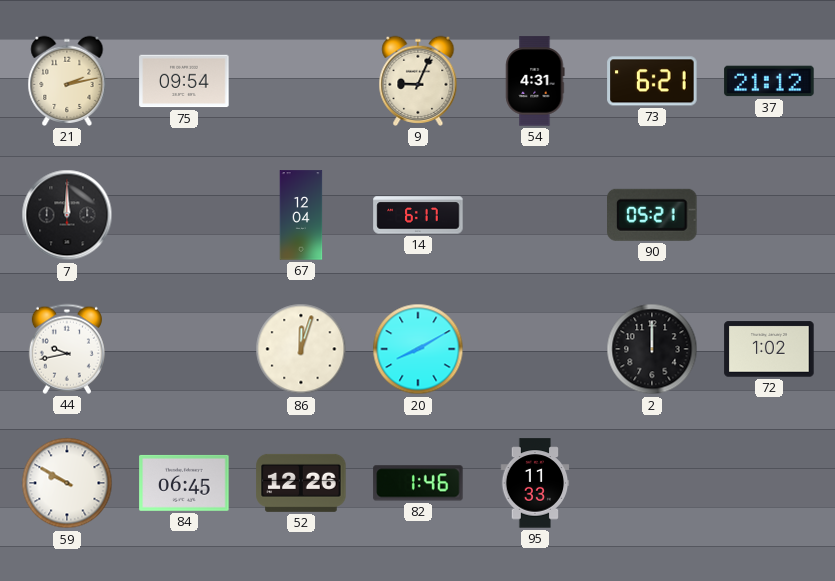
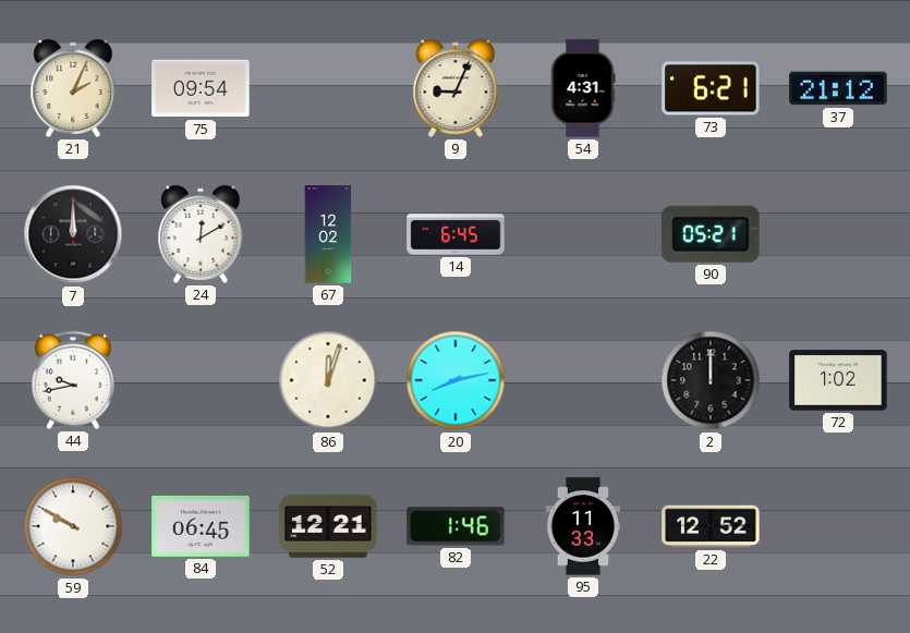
21: 2:13 -> 2:04
24: none -> 12:10
67: 12:04 -> 12:02
14: 6:17 -> 6:45
20: 8:10 -> 8:13
52: 12:26 -> 12:21
22: none -> 12:52
